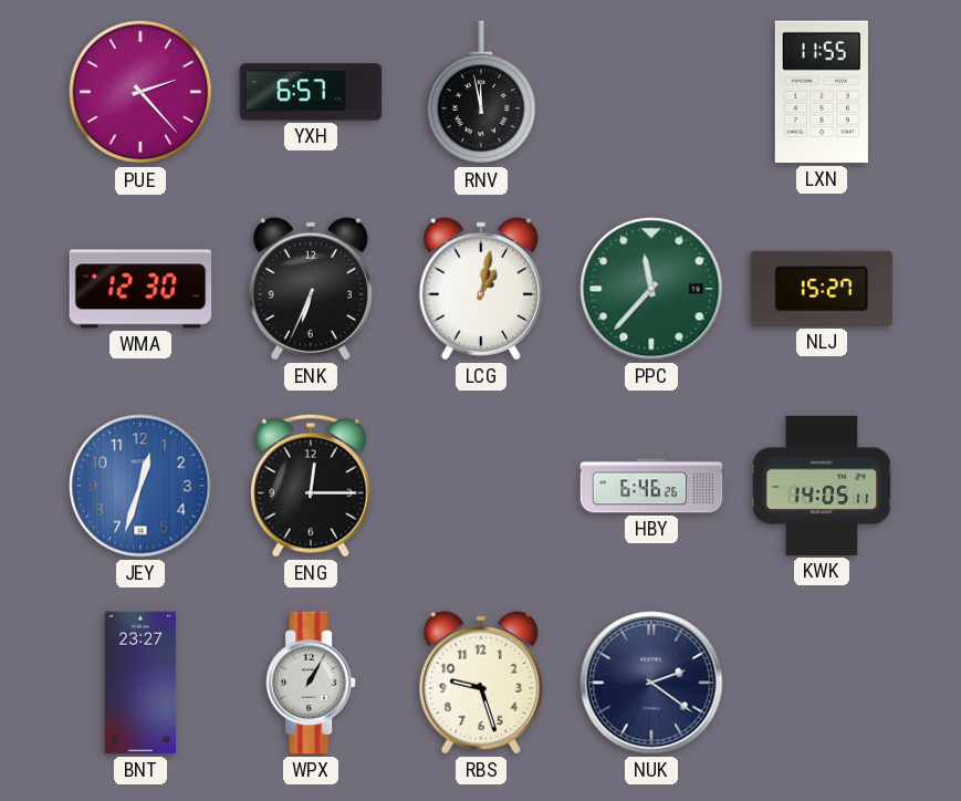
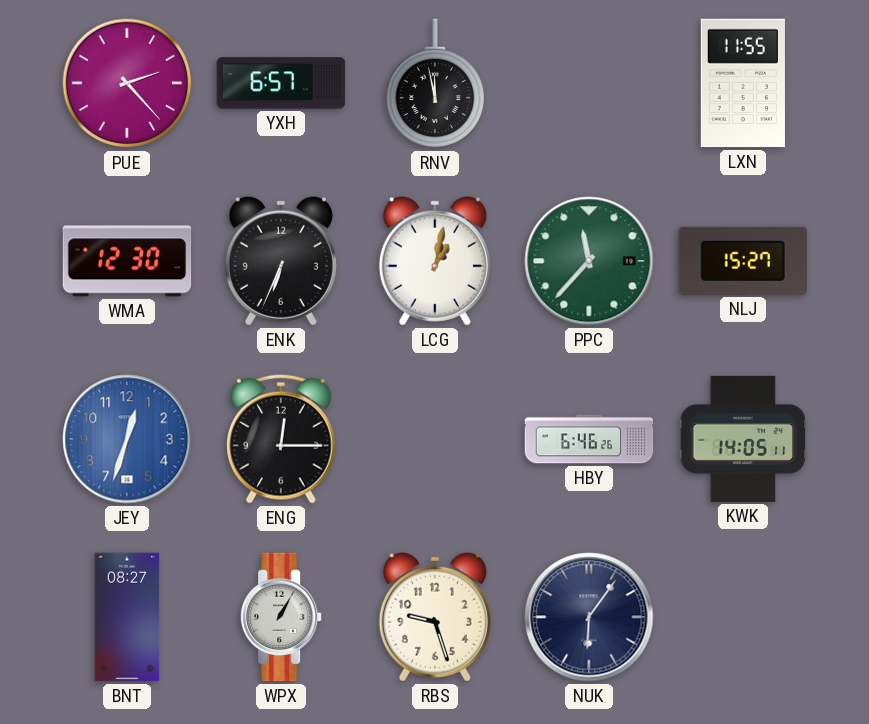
BNT: 23:27 -> 08:27
NUK: 2:21 -> 6:06
